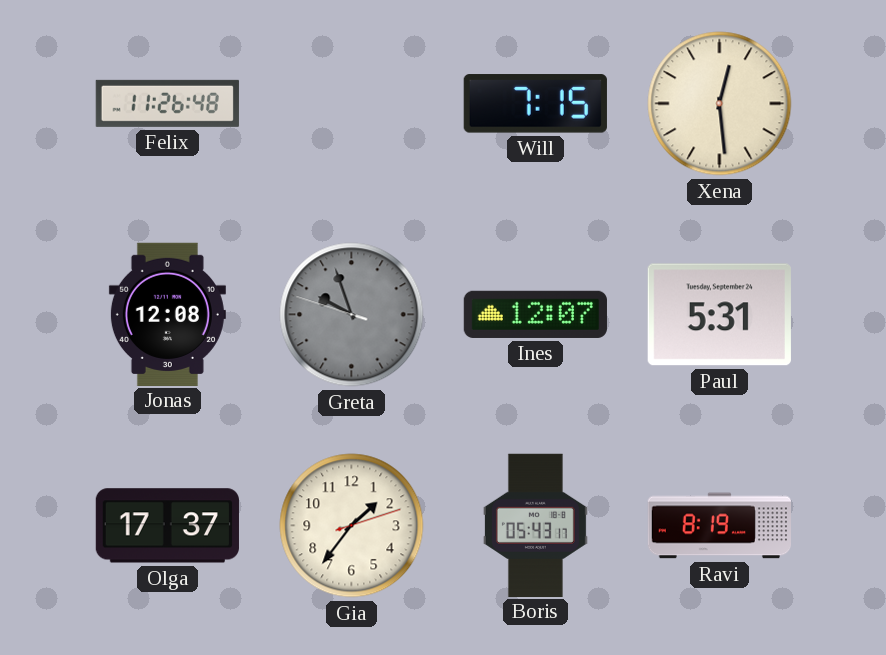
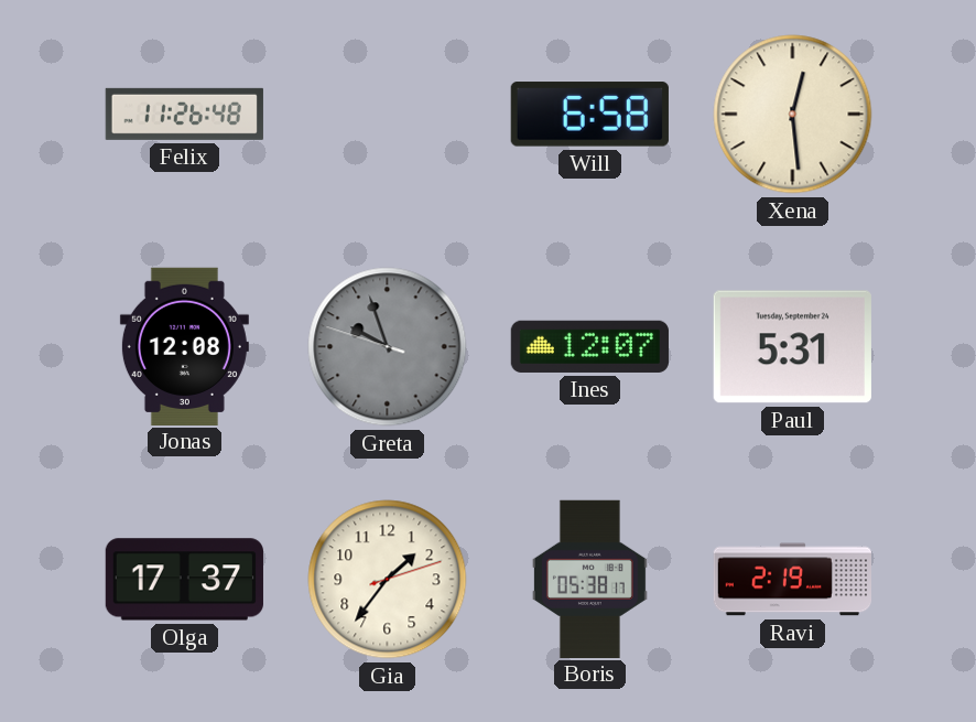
Will: 7:15 -> 6:58
Boris: 05:43 -> 05:38
Ravi: 8:19 -> 2:19
